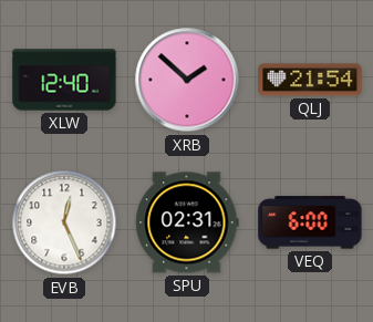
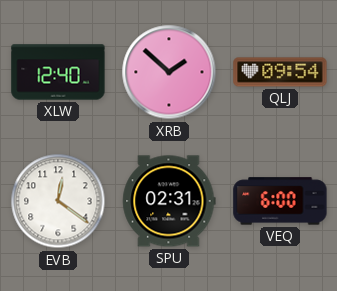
QLJ: 21:54 -> 09:54
EVB: 12:26 -> 12:21
